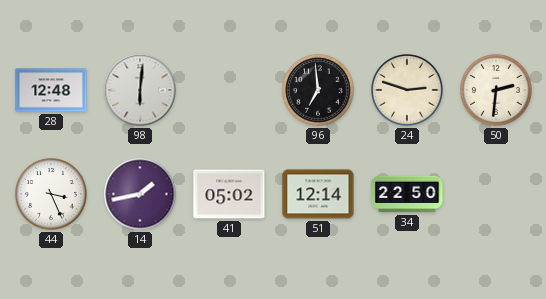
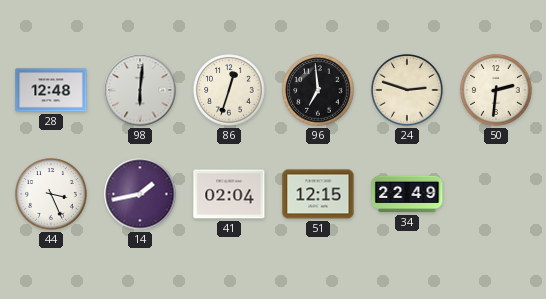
86: none -> 12:33
41: 05:02 -> 02:04
51: 12:14 -> 12:15
34: 22:50 -> 22:49
